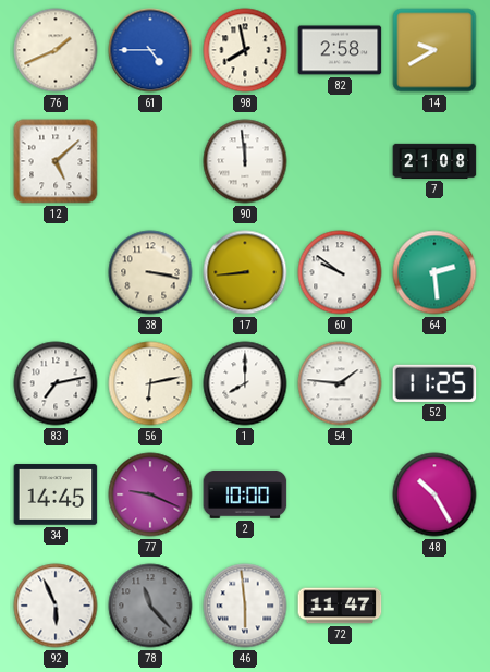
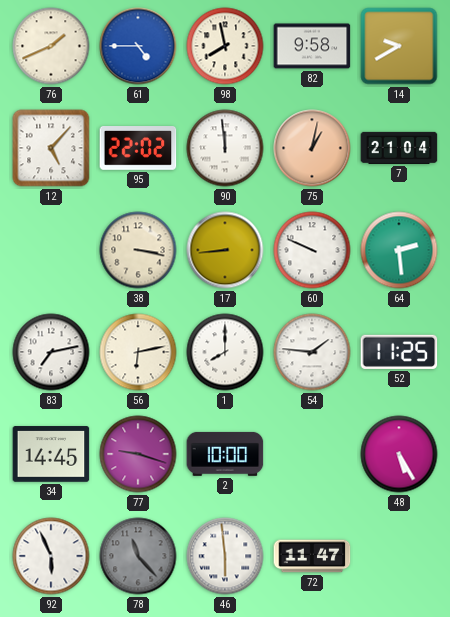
82: 2:58 -> 9:58
12: 5:08 -> 5:07
95: none -> 22:02
75: none -> 1:02
7: 21:08 -> 21:04
60: 9:51 -> 9:49
77: 9:19 -> 9:18
48: 10:25 -> 5:25
